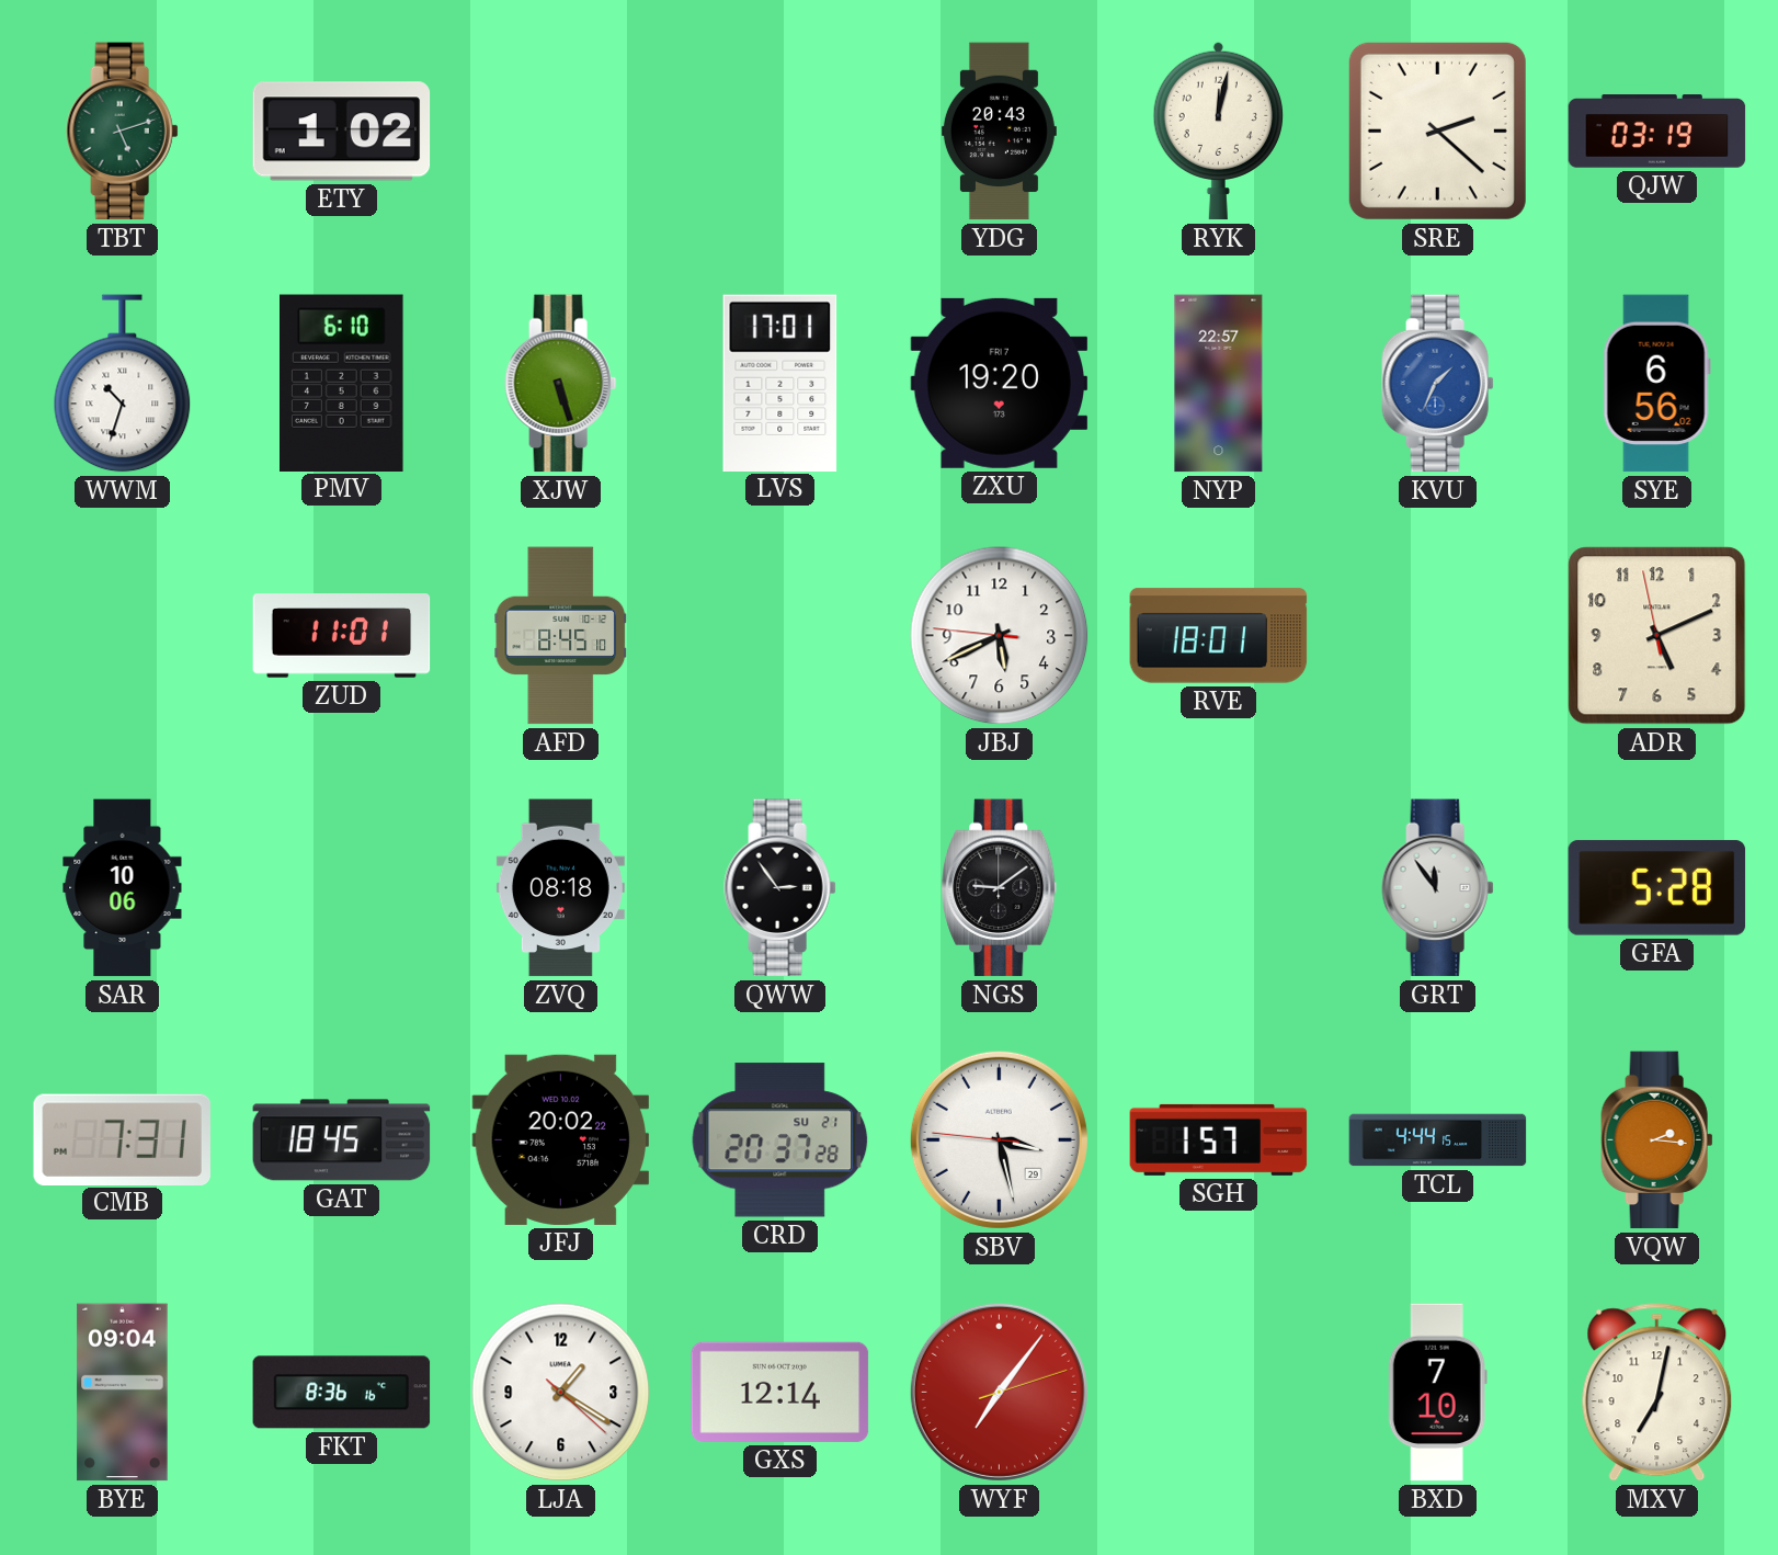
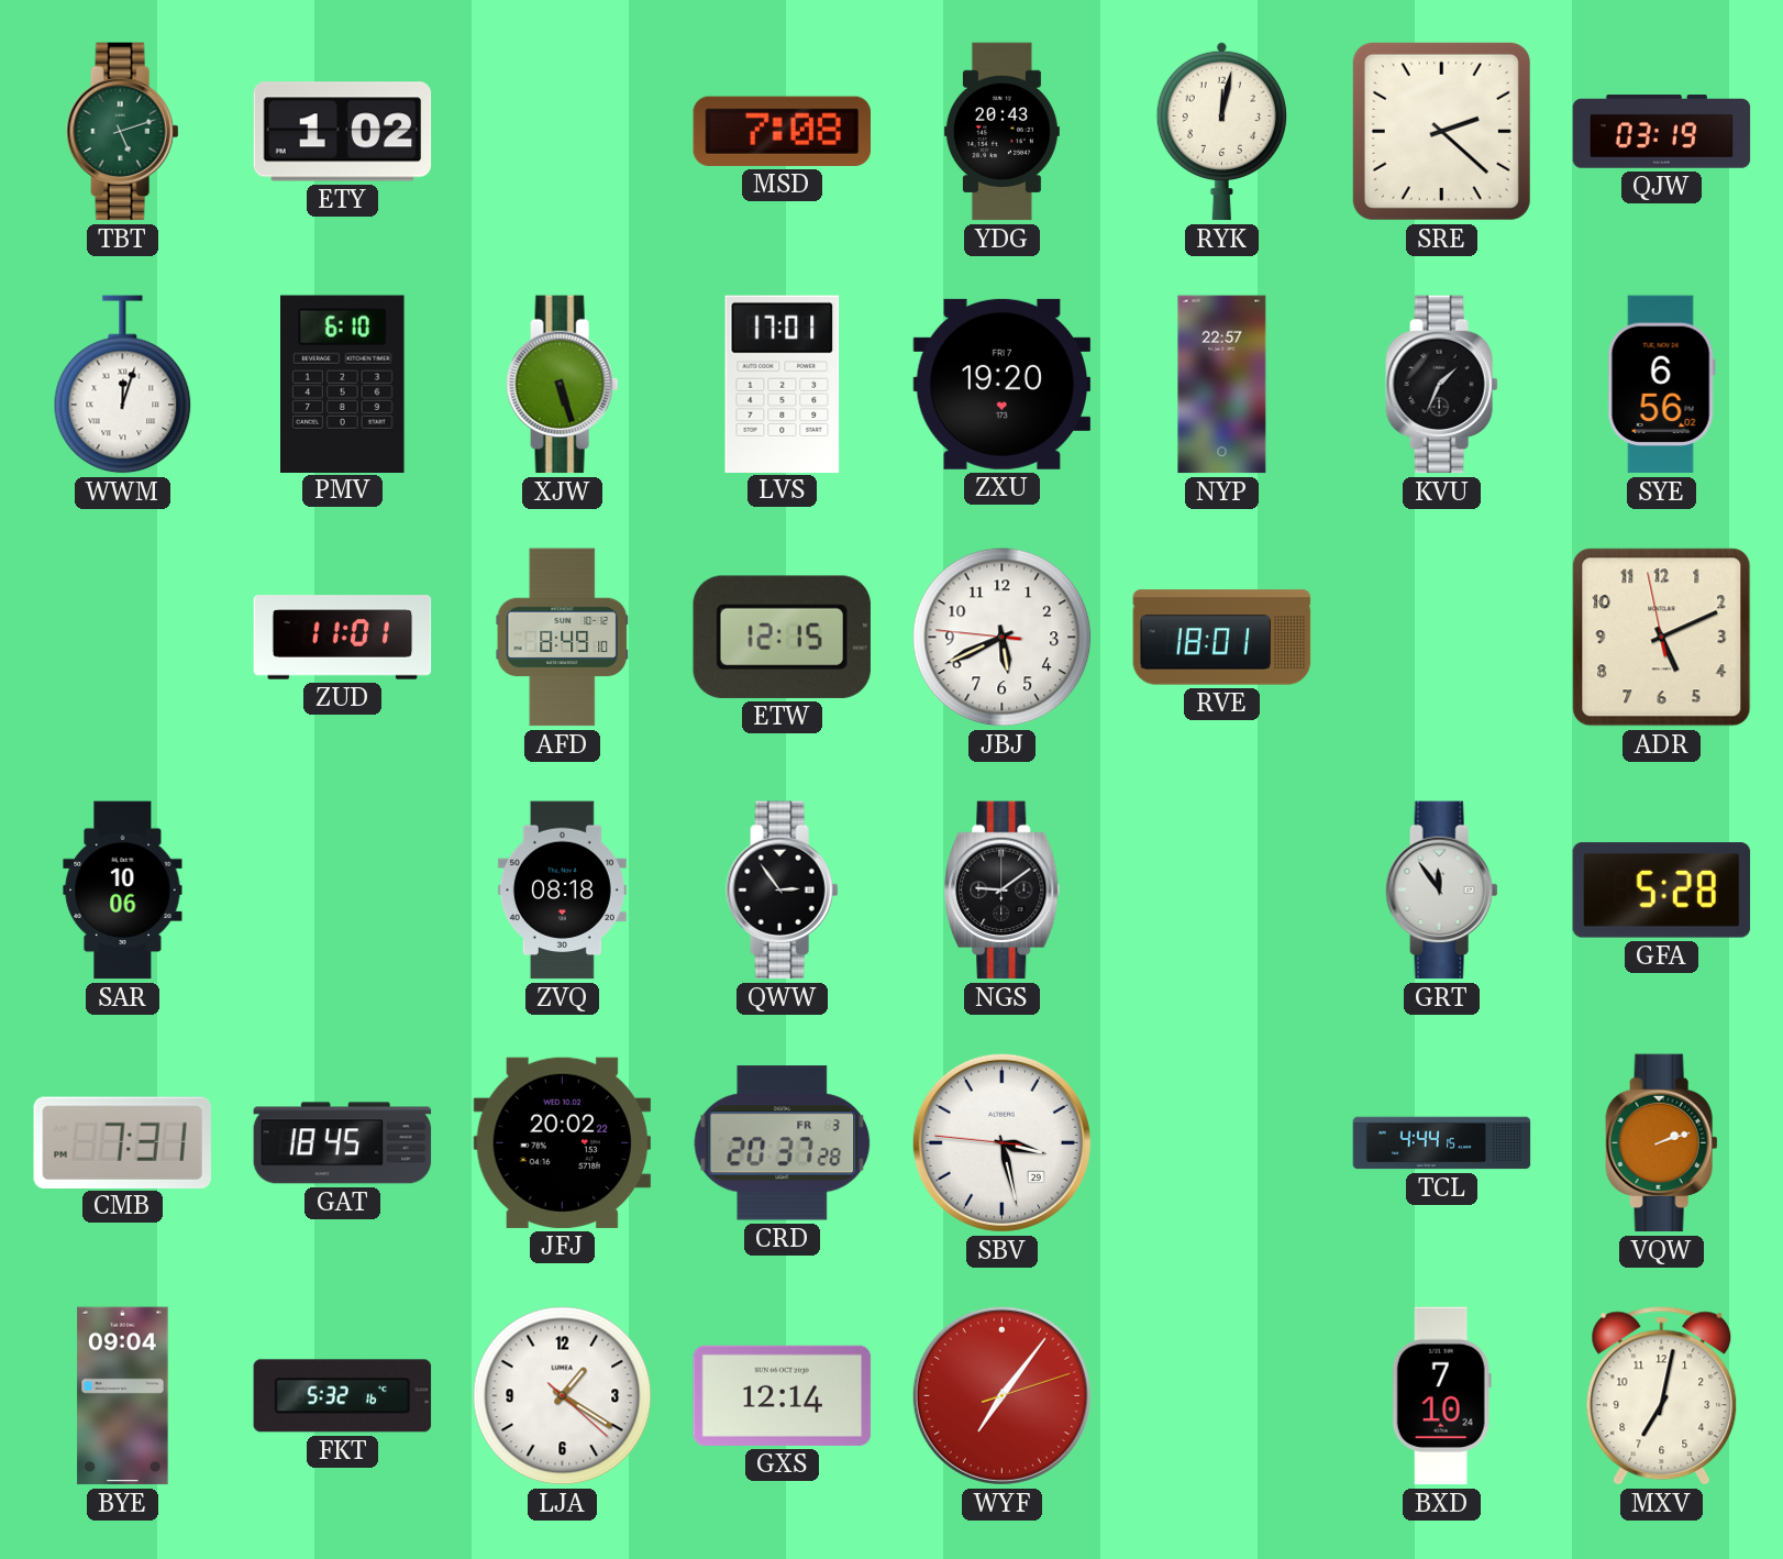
MSD: none -> 7:08
WWM: 10:33 -> 12:03
KVU dial: blue -> black
AFD: 8:45 -> 8:49
ETW: none -> 12:15
CRD date: SU 21 -> FR 3
SGH: 1:57 -> none
VQW: 2:16 -> 2:12
FKT: 8:36 -> 5:32
